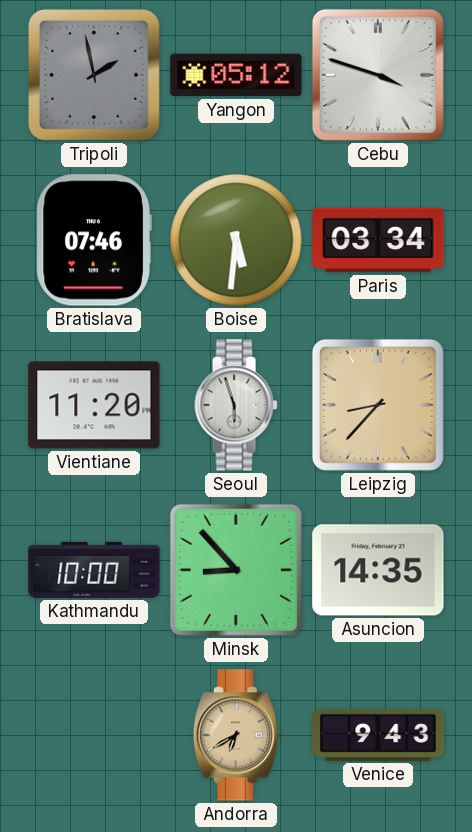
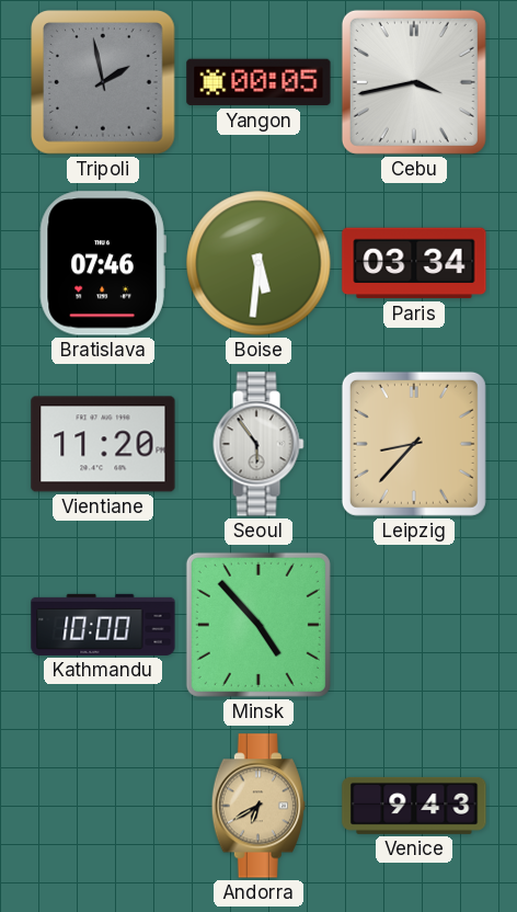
Yangon: 05:12 -> 00:05
Cebu: 3:48 -> 3:43
Seoul: 5:57 -> 5:54
Minsk: 8:53 -> 4:53
Asuncion: 14:35 -> none
